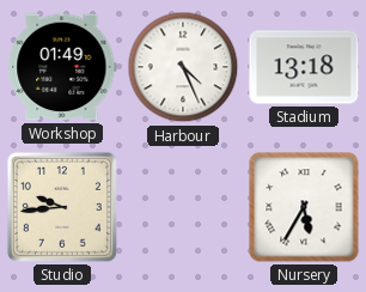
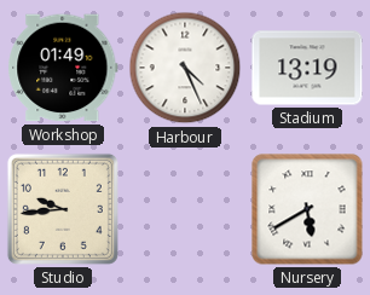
Stadium: 13:18 -> 13:19
Nursery: 5:35 -> 5:40
